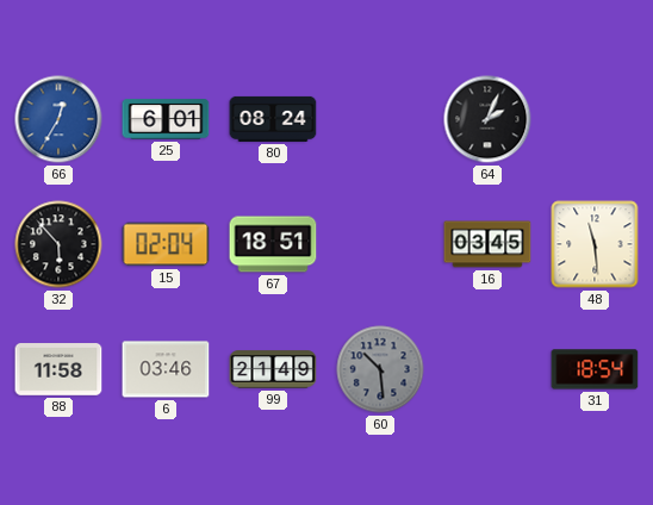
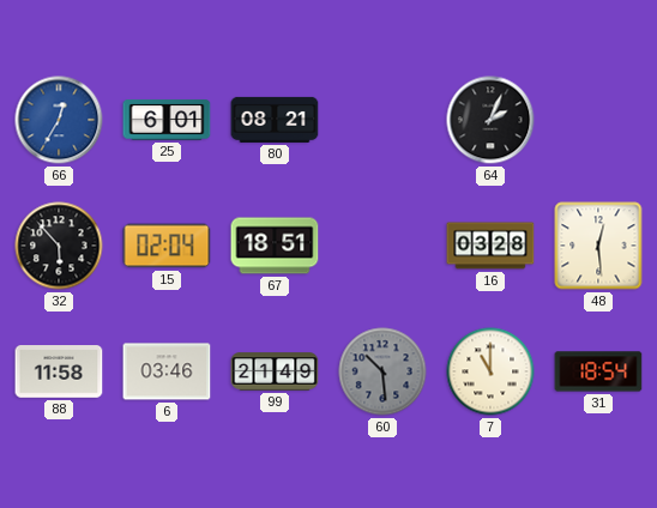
80: 08:24 -> 08:21
16: 03:45 -> 03:28
48: 11:29 -> 12:29
7: none -> 11:00
